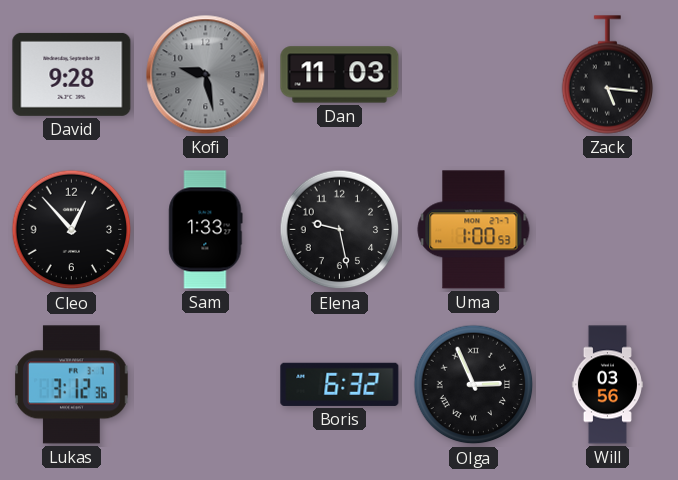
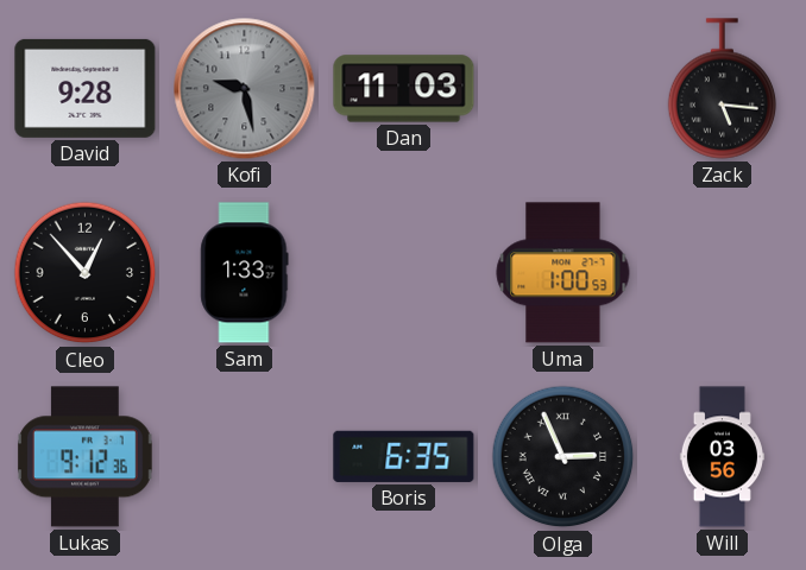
Elena: 9:28 -> none
Lukas: 3:12 -> 9:12
Boris: 6:32 -> 6:35
